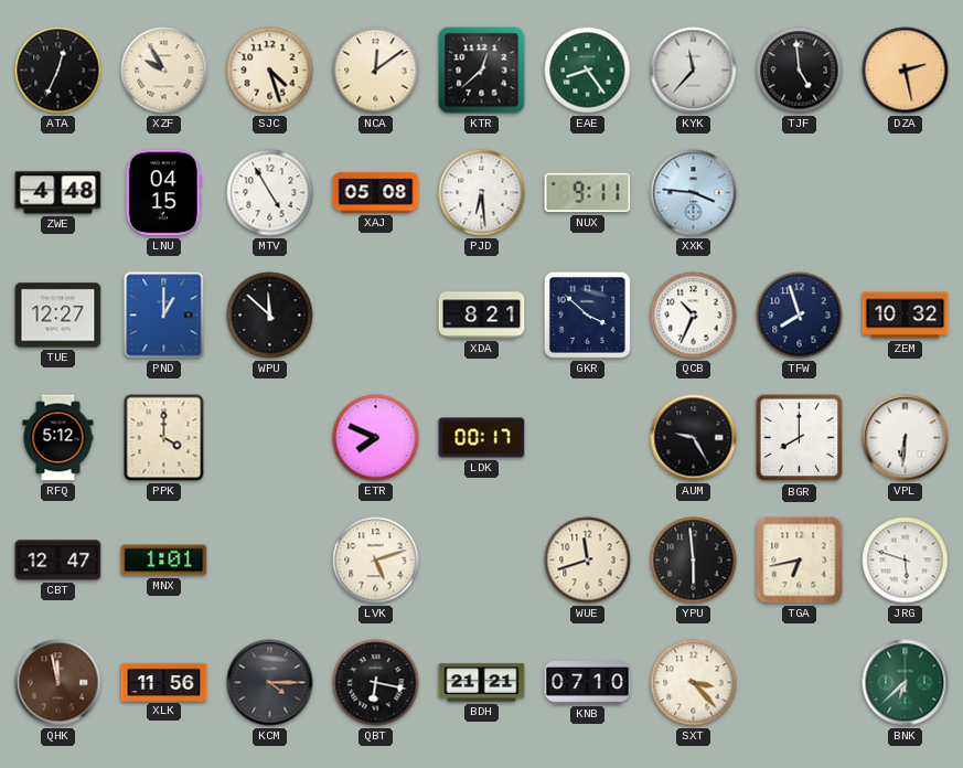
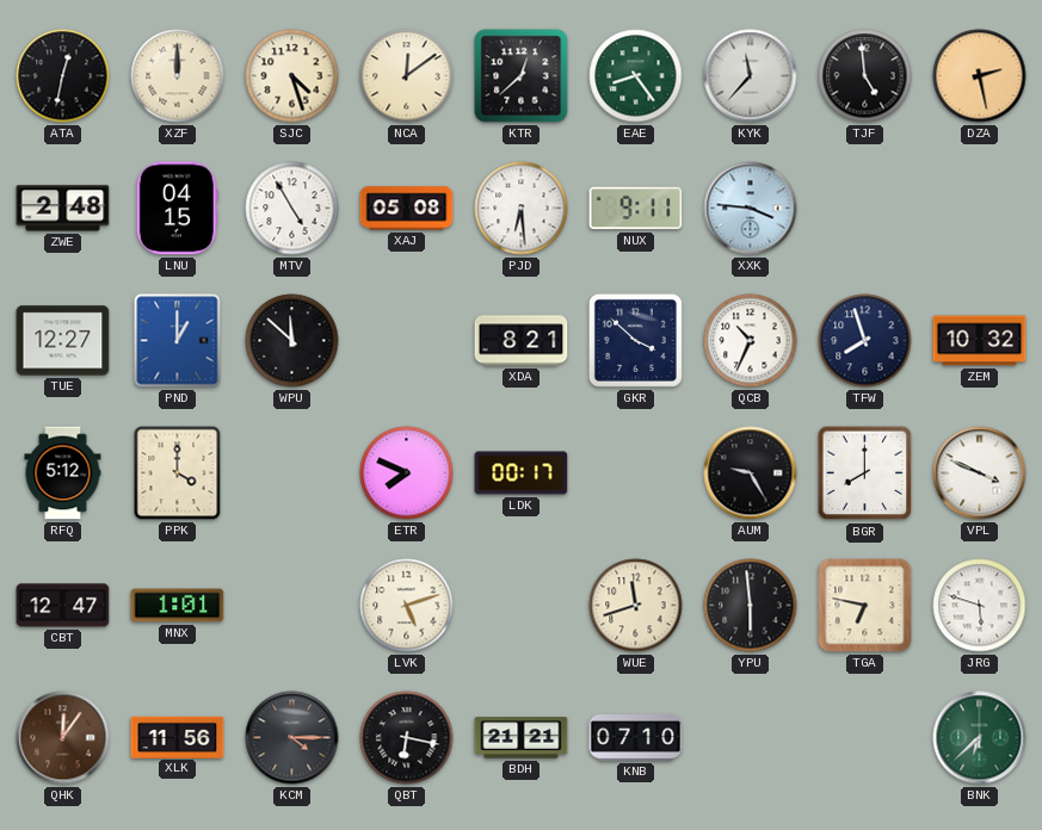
ATA: 12:34 -> 12:32
XZF: 9:55 -> 12:00
ZWE: 4:48 -> 2:48
VPL: 6:31 -> 3:49
TGA: 6:43 -> 6:47
QHK: 11:58 -> 12:06
SXT: 3:23 -> none
